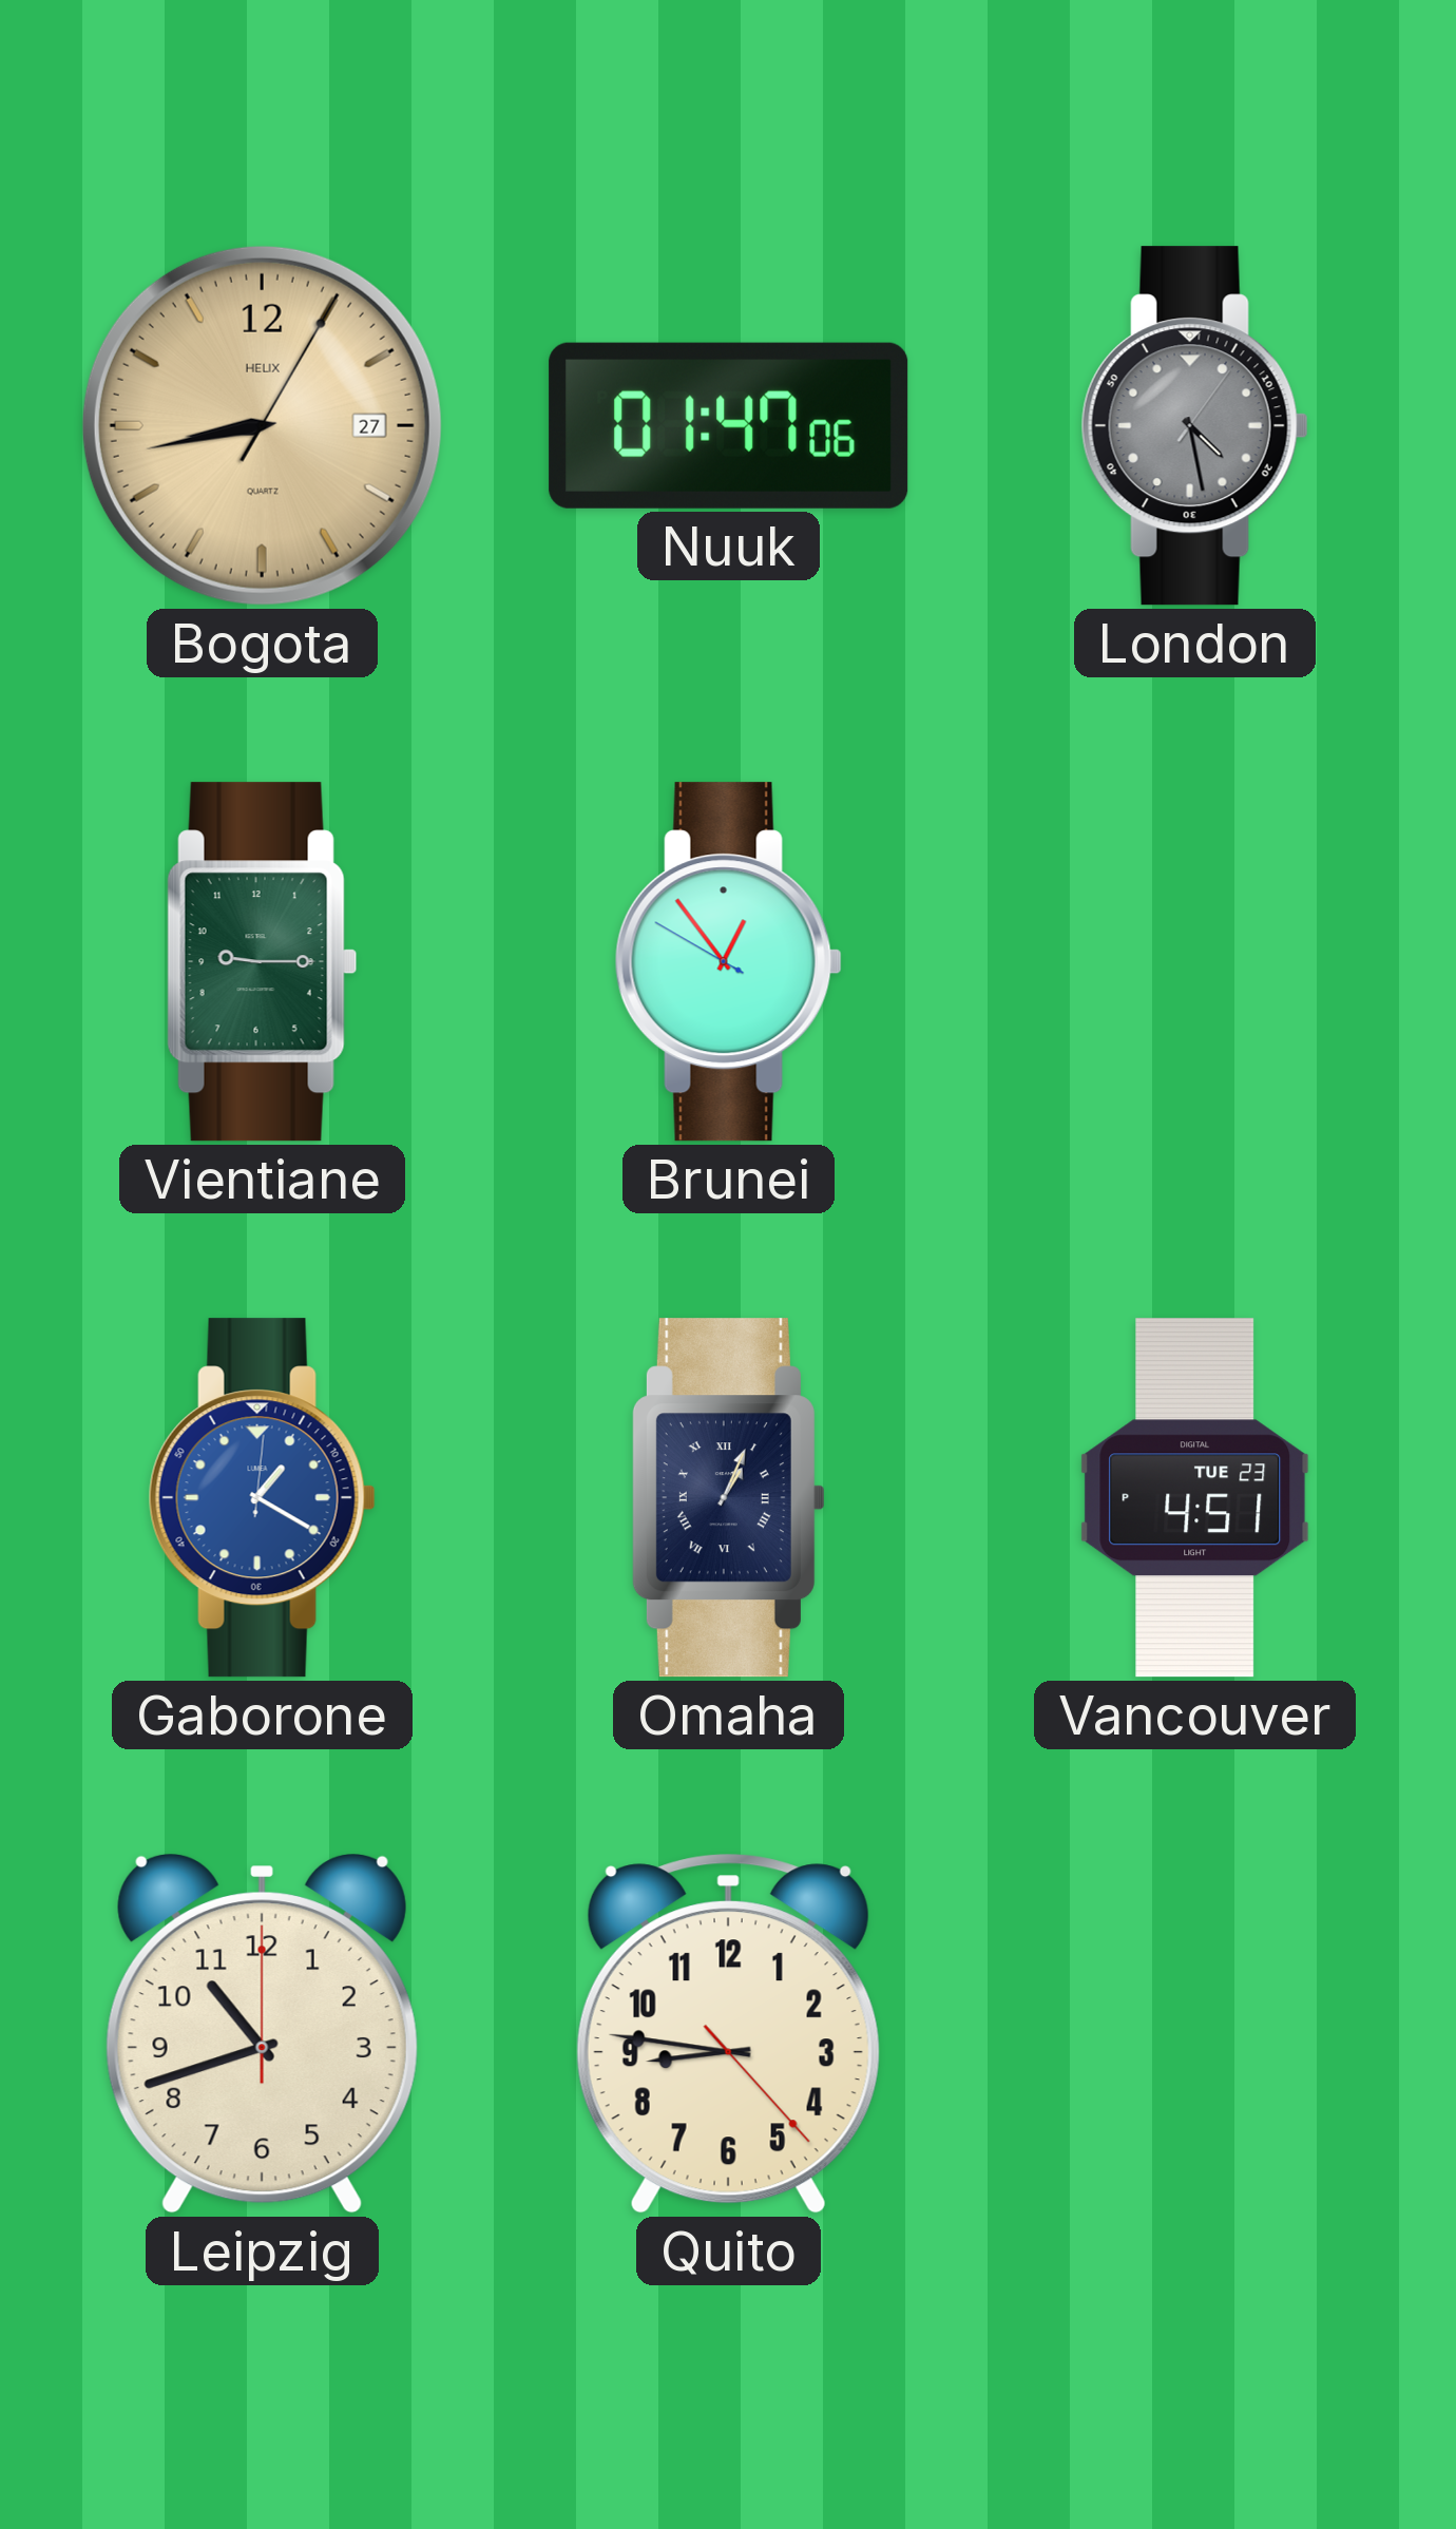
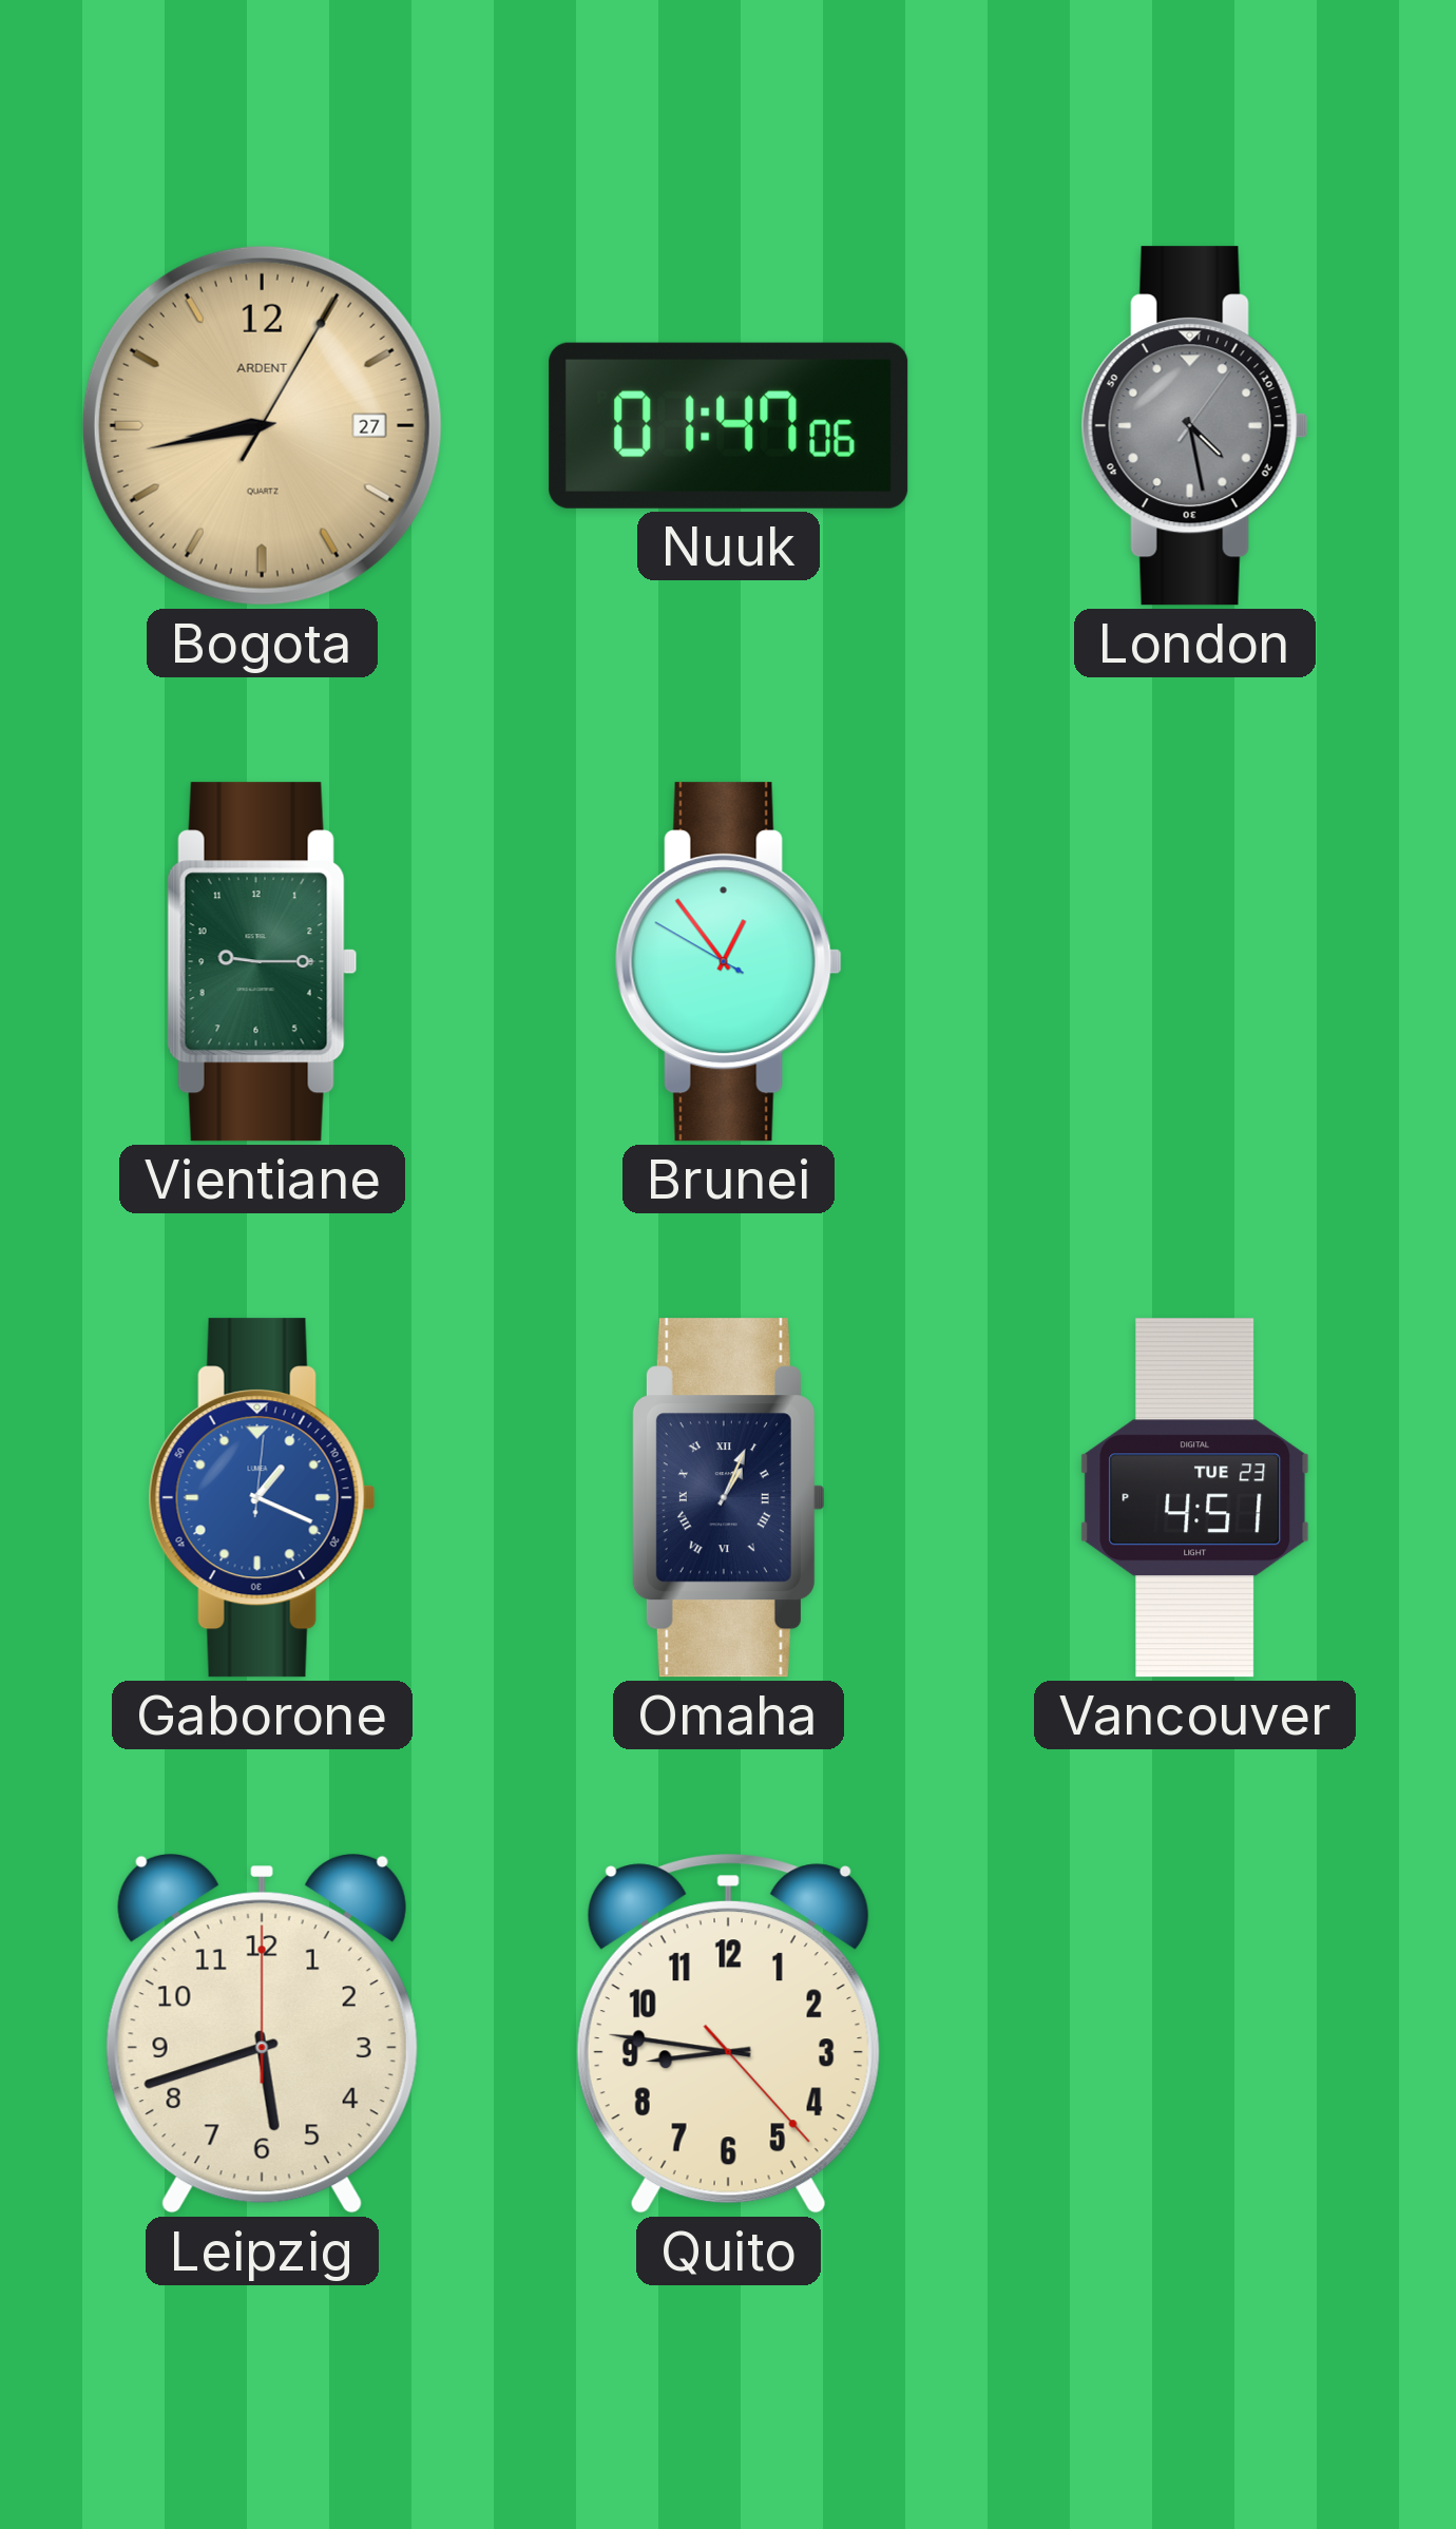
Bogota brand: HELIX -> ARDENT
Gaborone: 1:20 -> 1:19
Leipzig: 10:42 -> 5:42
